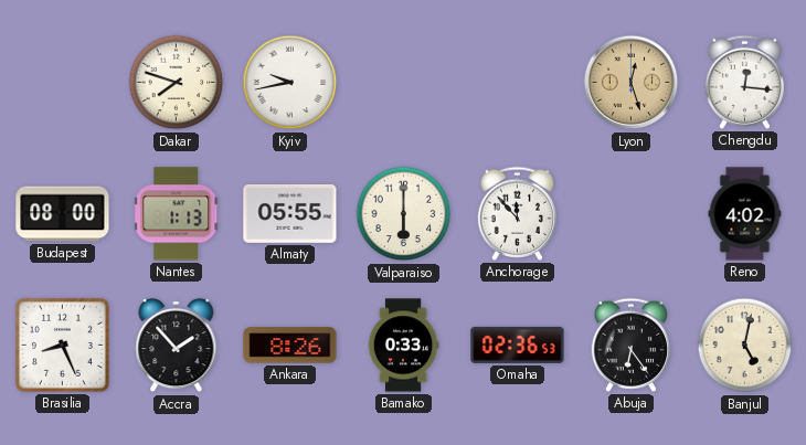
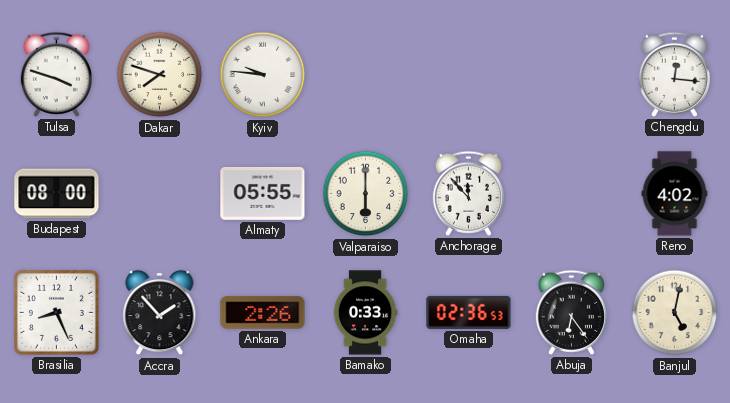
Tulsa: none -> 3:48
Kyiv: 9:43 -> 9:46
Lyon: 12:27 -> none
Nantes: 1:13 -> none
Ankara: 8:26 -> 2:26
